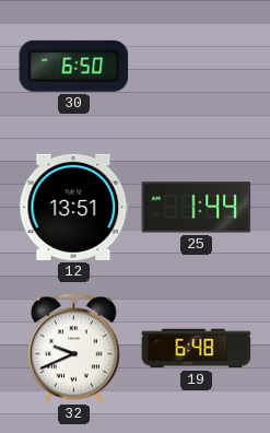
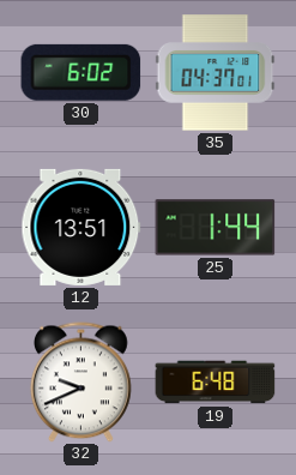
30: 6:50 -> 6:02
35: none -> 04:37
